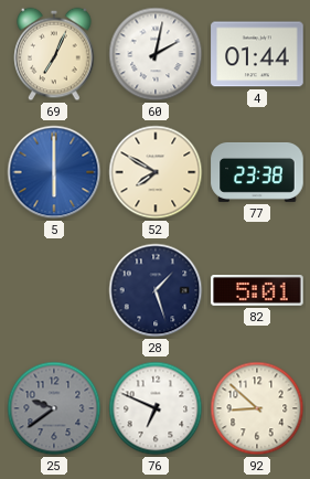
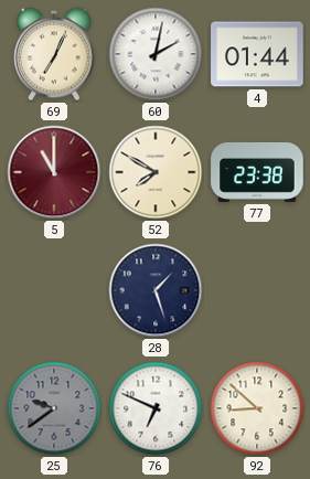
5: 6:00 -> 11:00
5 dial: blue -> burgundy
82: 5:01 -> none
